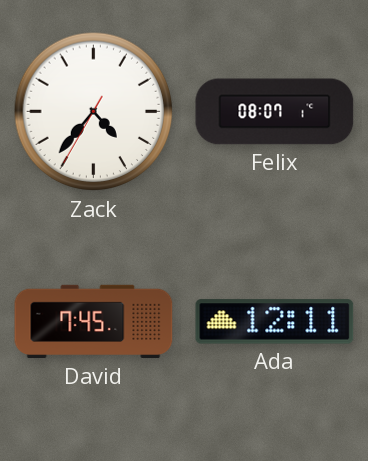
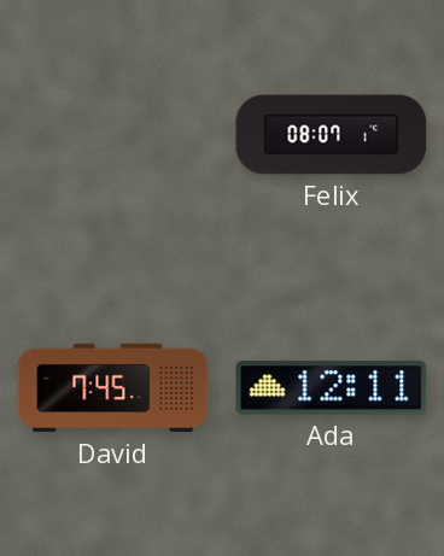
Zack: 4:36 -> none
